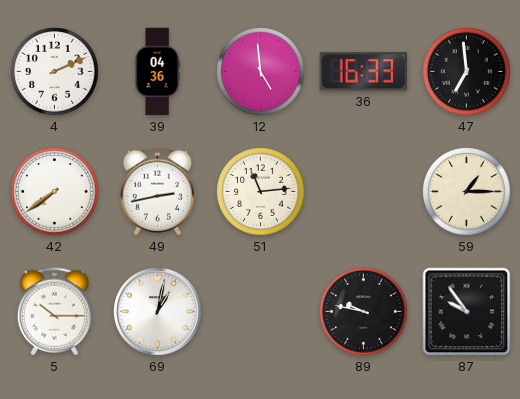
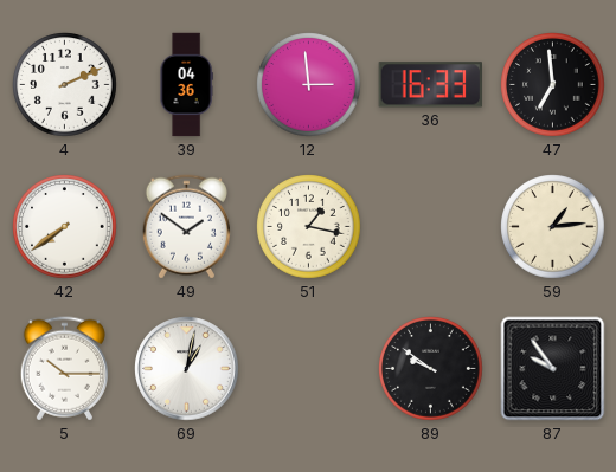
12: 4:59 -> 2:59
49: 2:43 -> 1:51
51: 11:14 -> 1:17
59: 1:15 -> 1:14
89: 9:47 -> 9:51
